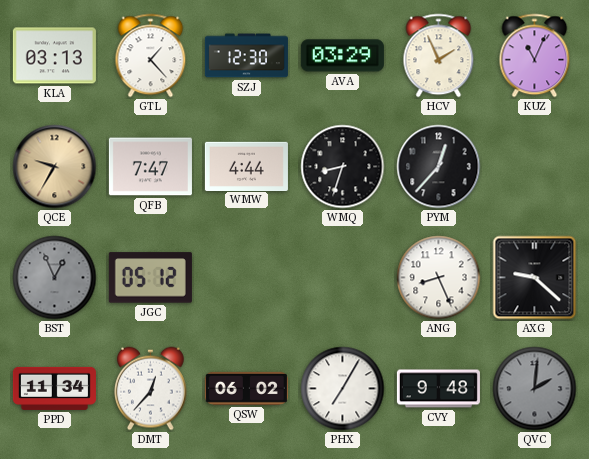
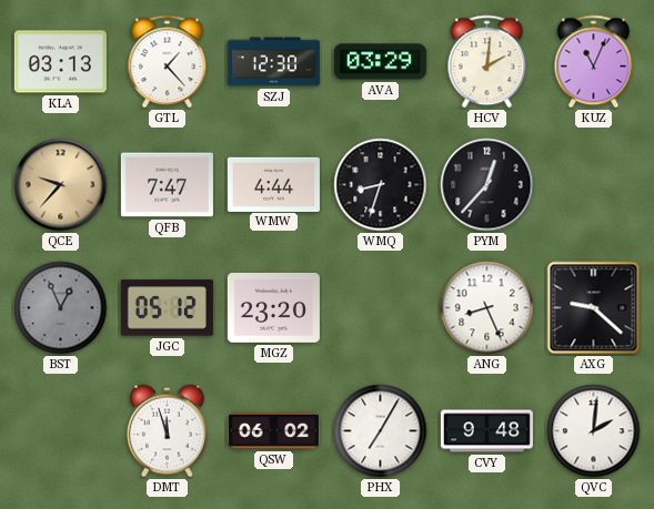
HCV: 1:56 -> 2:01
QCE: 9:35 -> 9:37
MGZ: none -> 23:20
PPD: 11:34 -> none
DMT: 12:37 -> 11:57
QVC dial: grey -> white
